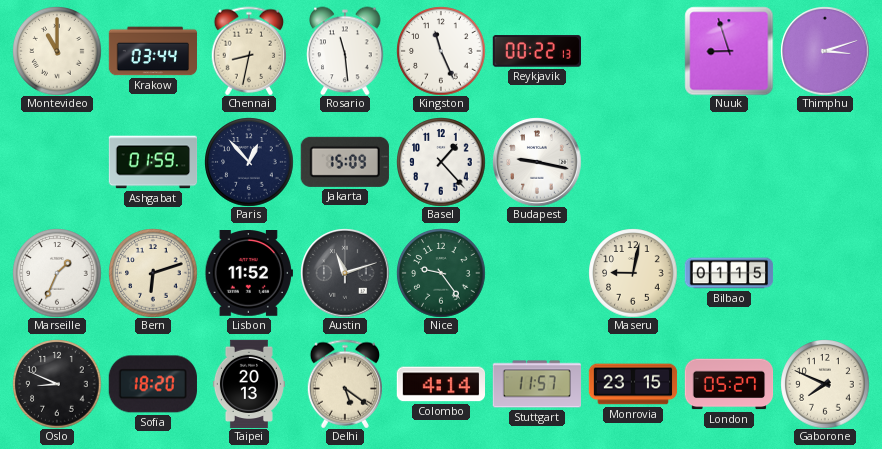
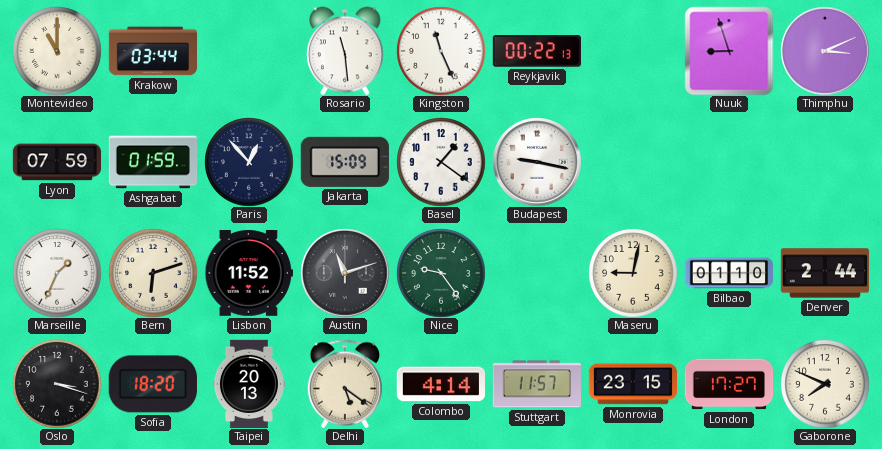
Chennai: 8:32 -> none
Thimphu: 3:12 -> 3:11
Lyon: none -> 07:59
Basel: 1:23 -> 1:21
Bilbao: 01:15 -> 01:10
Denver: none -> 2:44
Oslo: 8:49 -> 3:18
London: 05:27 -> 17:27
